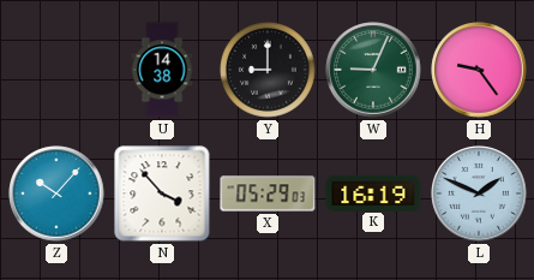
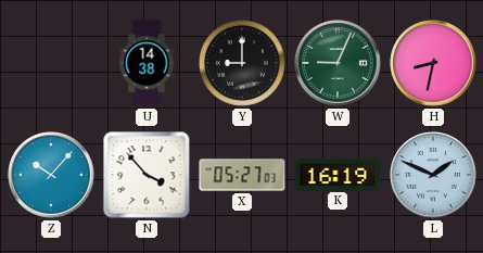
H: 9:24 -> 8:32
X: 05:29 -> 05:27
